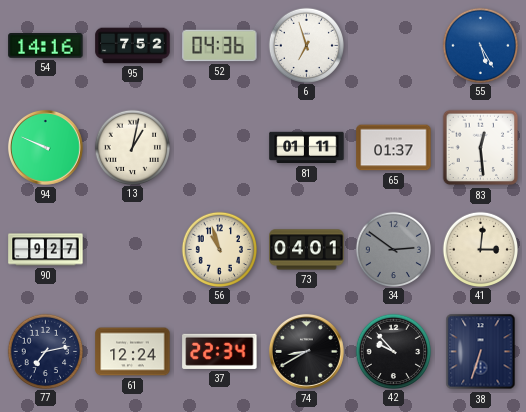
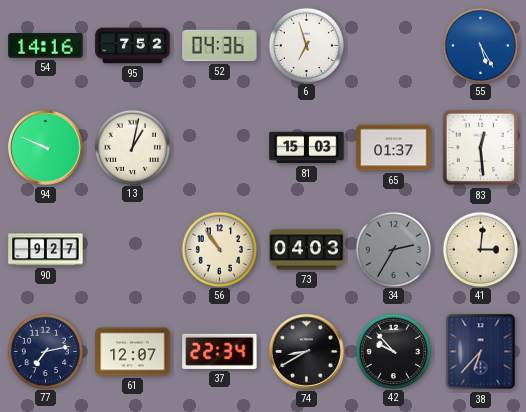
81: 01:11 -> 15:03
56: 10:57 -> 10:54
73: 04:01 -> 04:03
34: 2:51 -> 2:35
61: 12:24 -> 12:07
38: 6:33 -> 6:37
